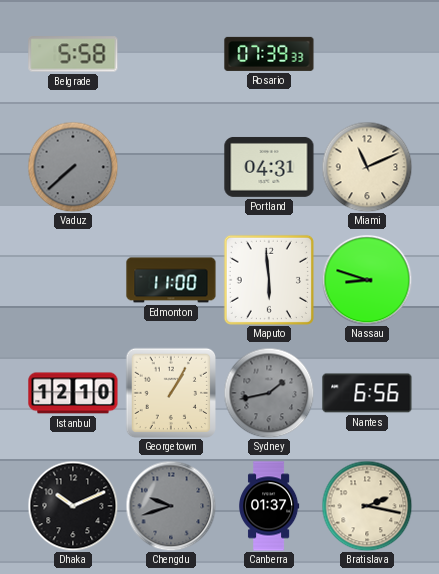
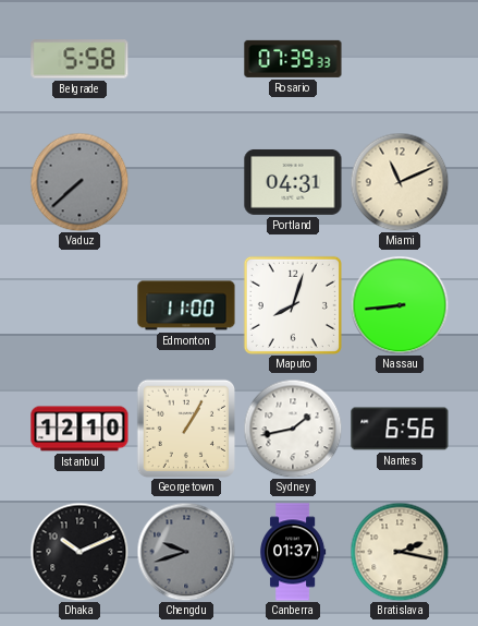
Maputo: 5:59 -> 8:03
Nassau: 8:48 -> 8:44
Sydney dial: grey -> white
